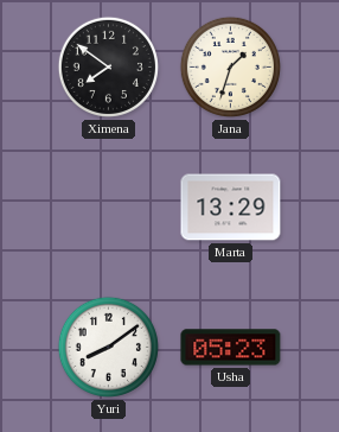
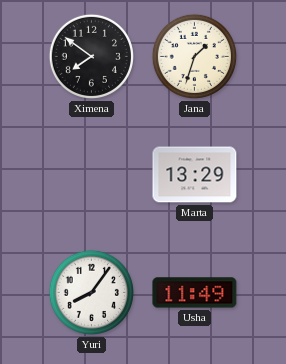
Yuri: 8:09 -> 8:06
Usha: 05:23 -> 11:49
